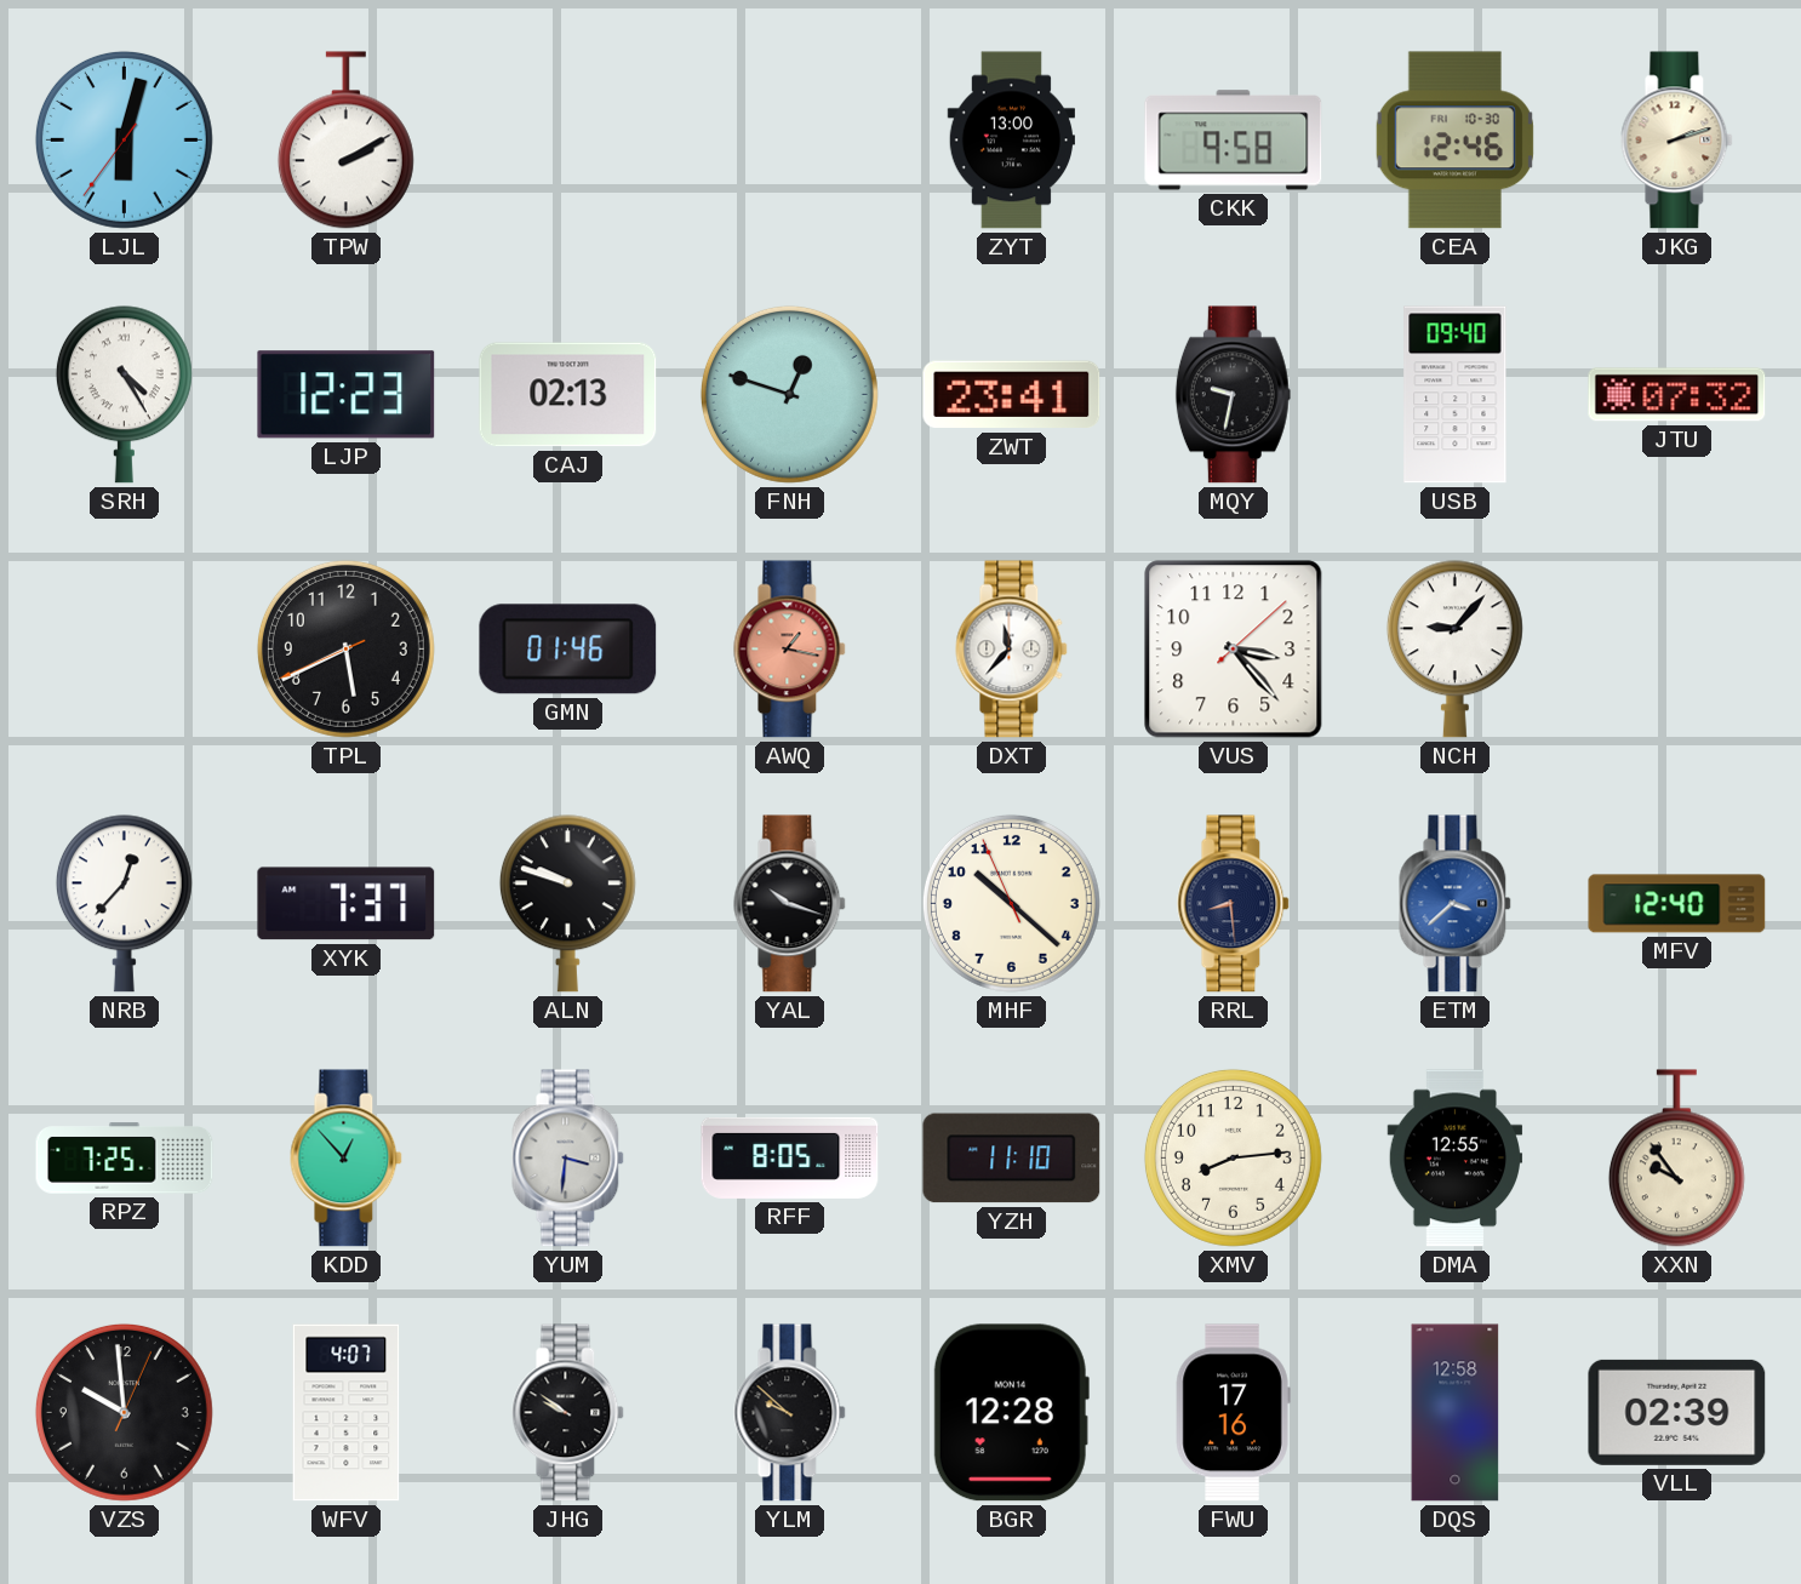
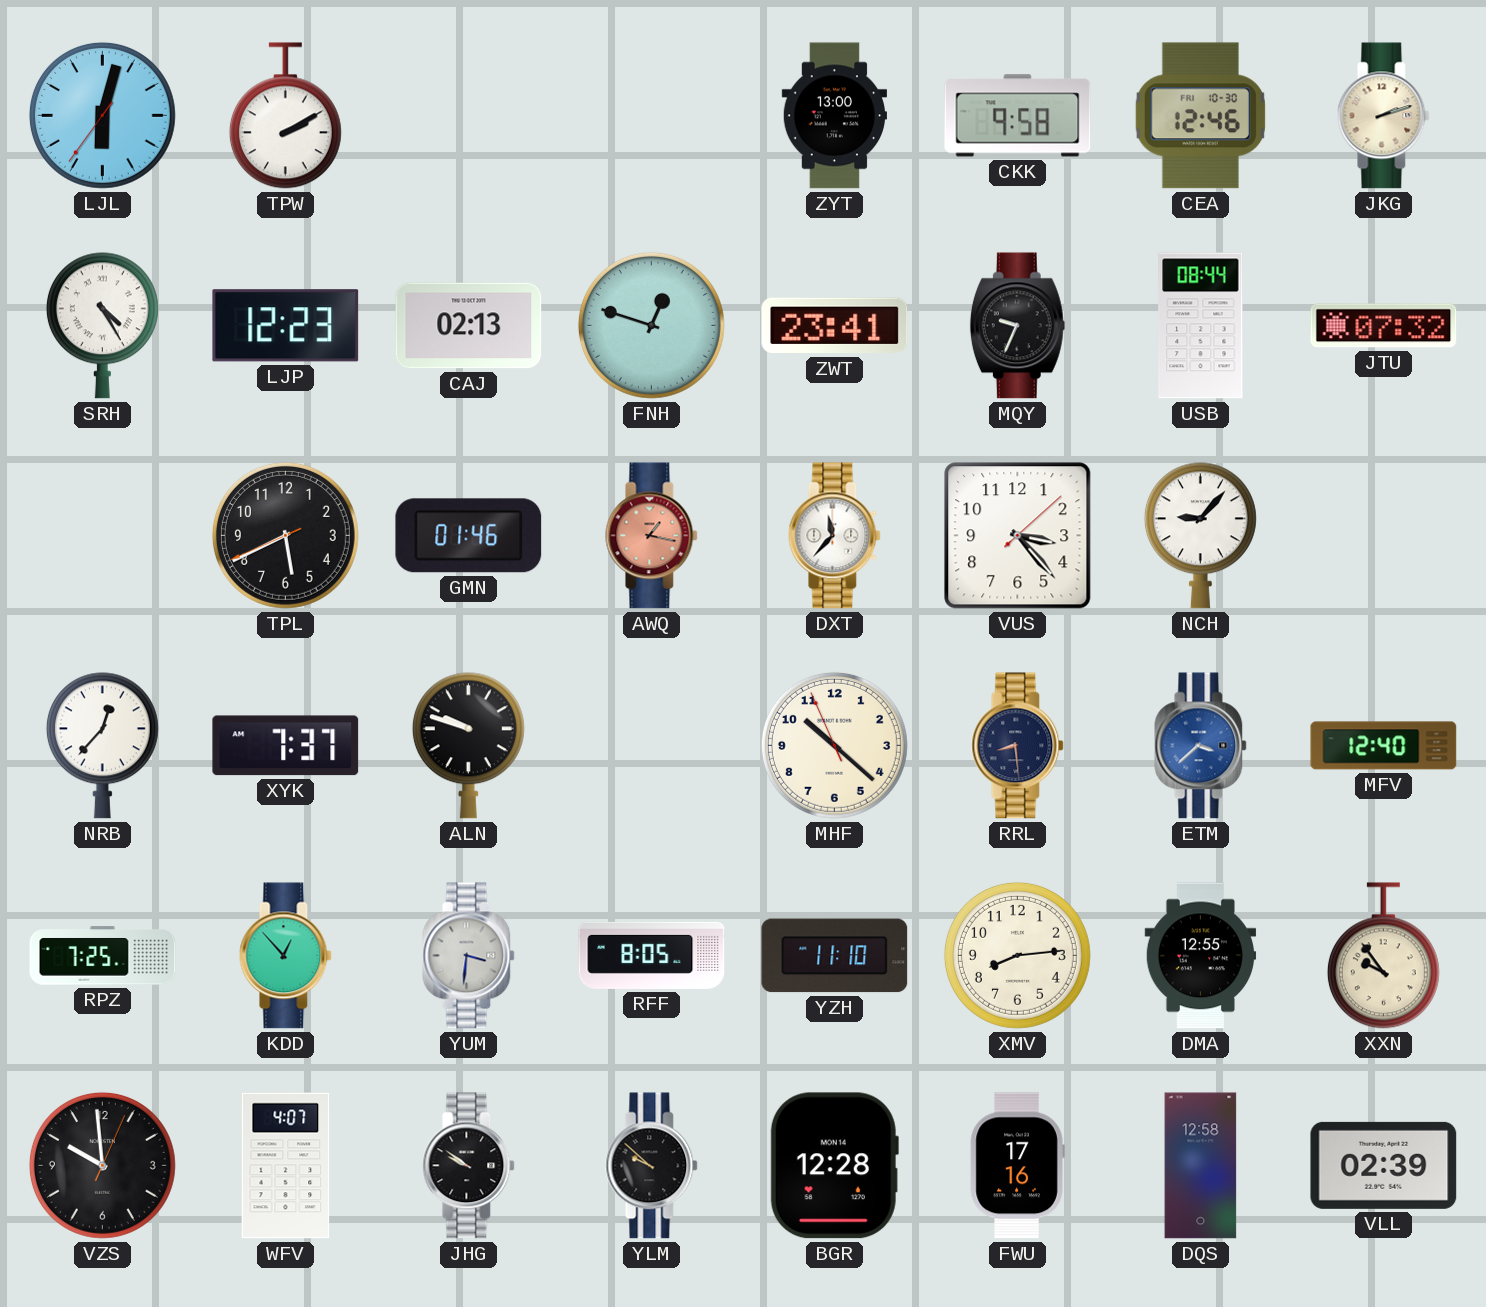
MQY: 9:32 -> 9:34
USB: 09:40 -> 08:44
YAL: 10:18 -> none
